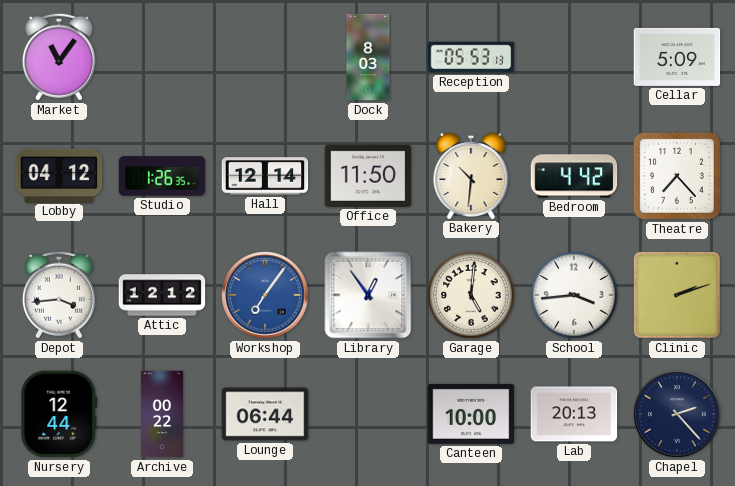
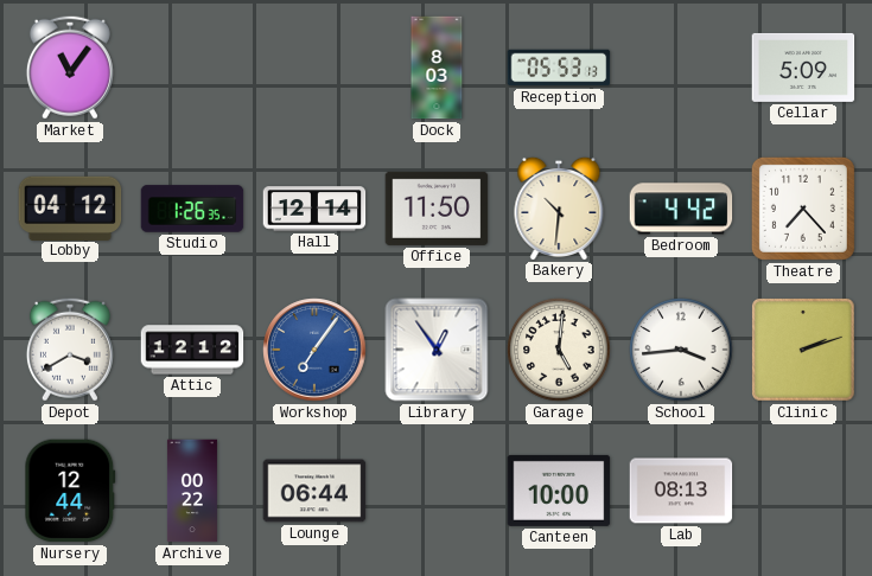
Depot: 3:44 -> 3:40
Lab: 20:13 -> 08:13
Chapel: 2:23 -> none
